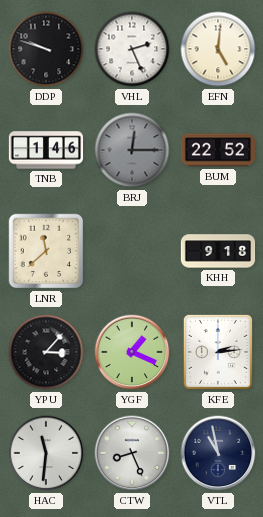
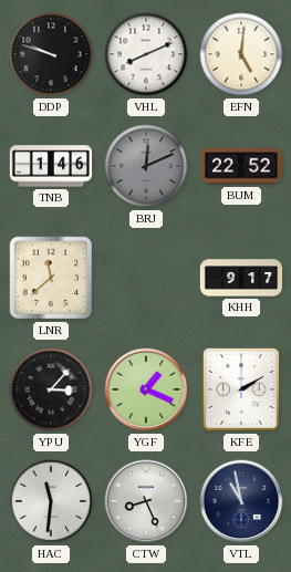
VHL: 2:26 -> 8:11
BRJ: 12:15 -> 12:11
KHH: 9:18 -> 9:17
KFE: 2:14 -> 2:10
